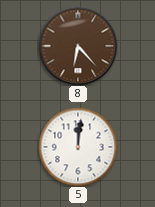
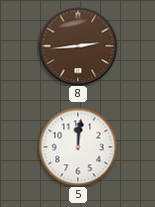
8: 6:23 -> 2:44
